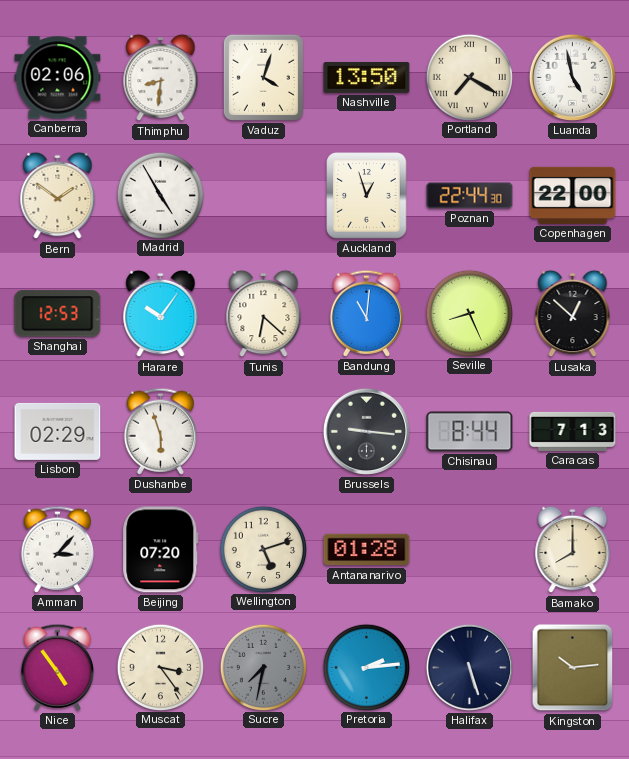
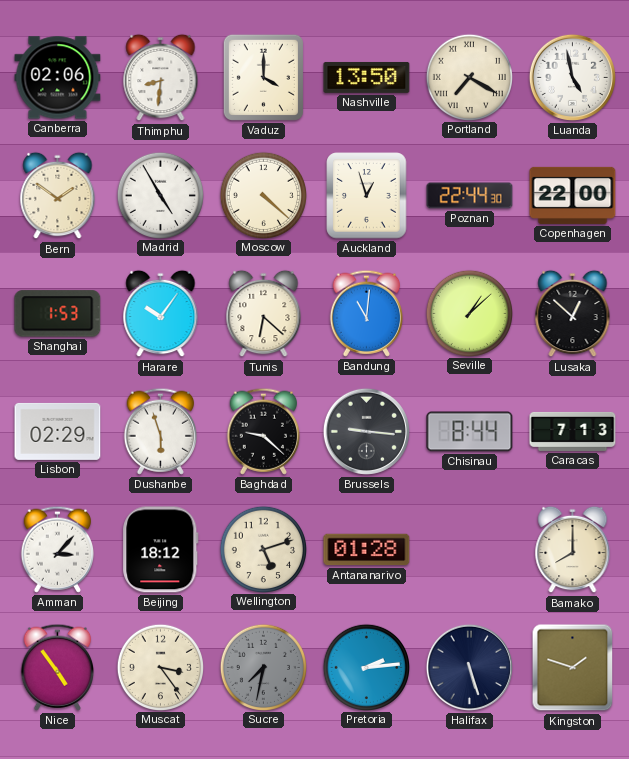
Vaduz: 4:03 -> 4:00
Moscow: none -> 4:22
Shanghai: 12:53 -> 1:53
Seville: 8:26 -> 1:08
Baghdad: none -> 9:22
Beijing: 07:20 -> 18:12
Kingston: 10:14 -> 1:48
